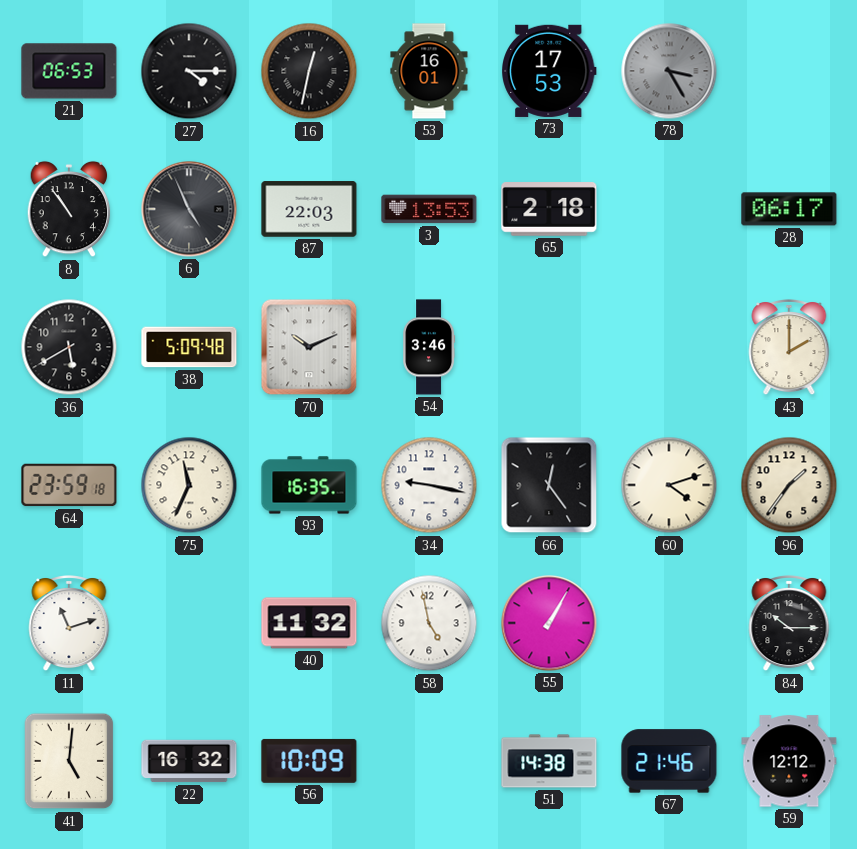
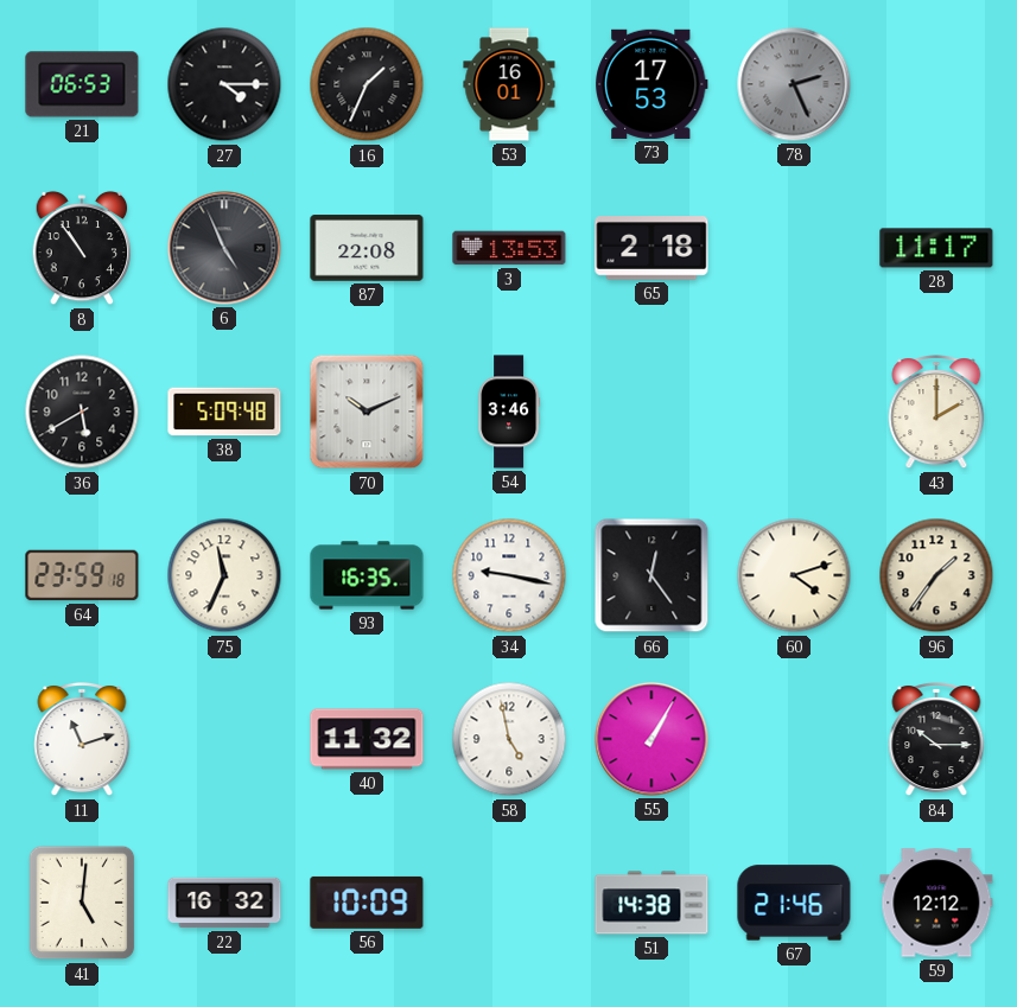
16: 12:32 -> 1:34
78: 3:25 -> 2:26
87: 22:03 -> 22:08
28: 06:17 -> 11:17
